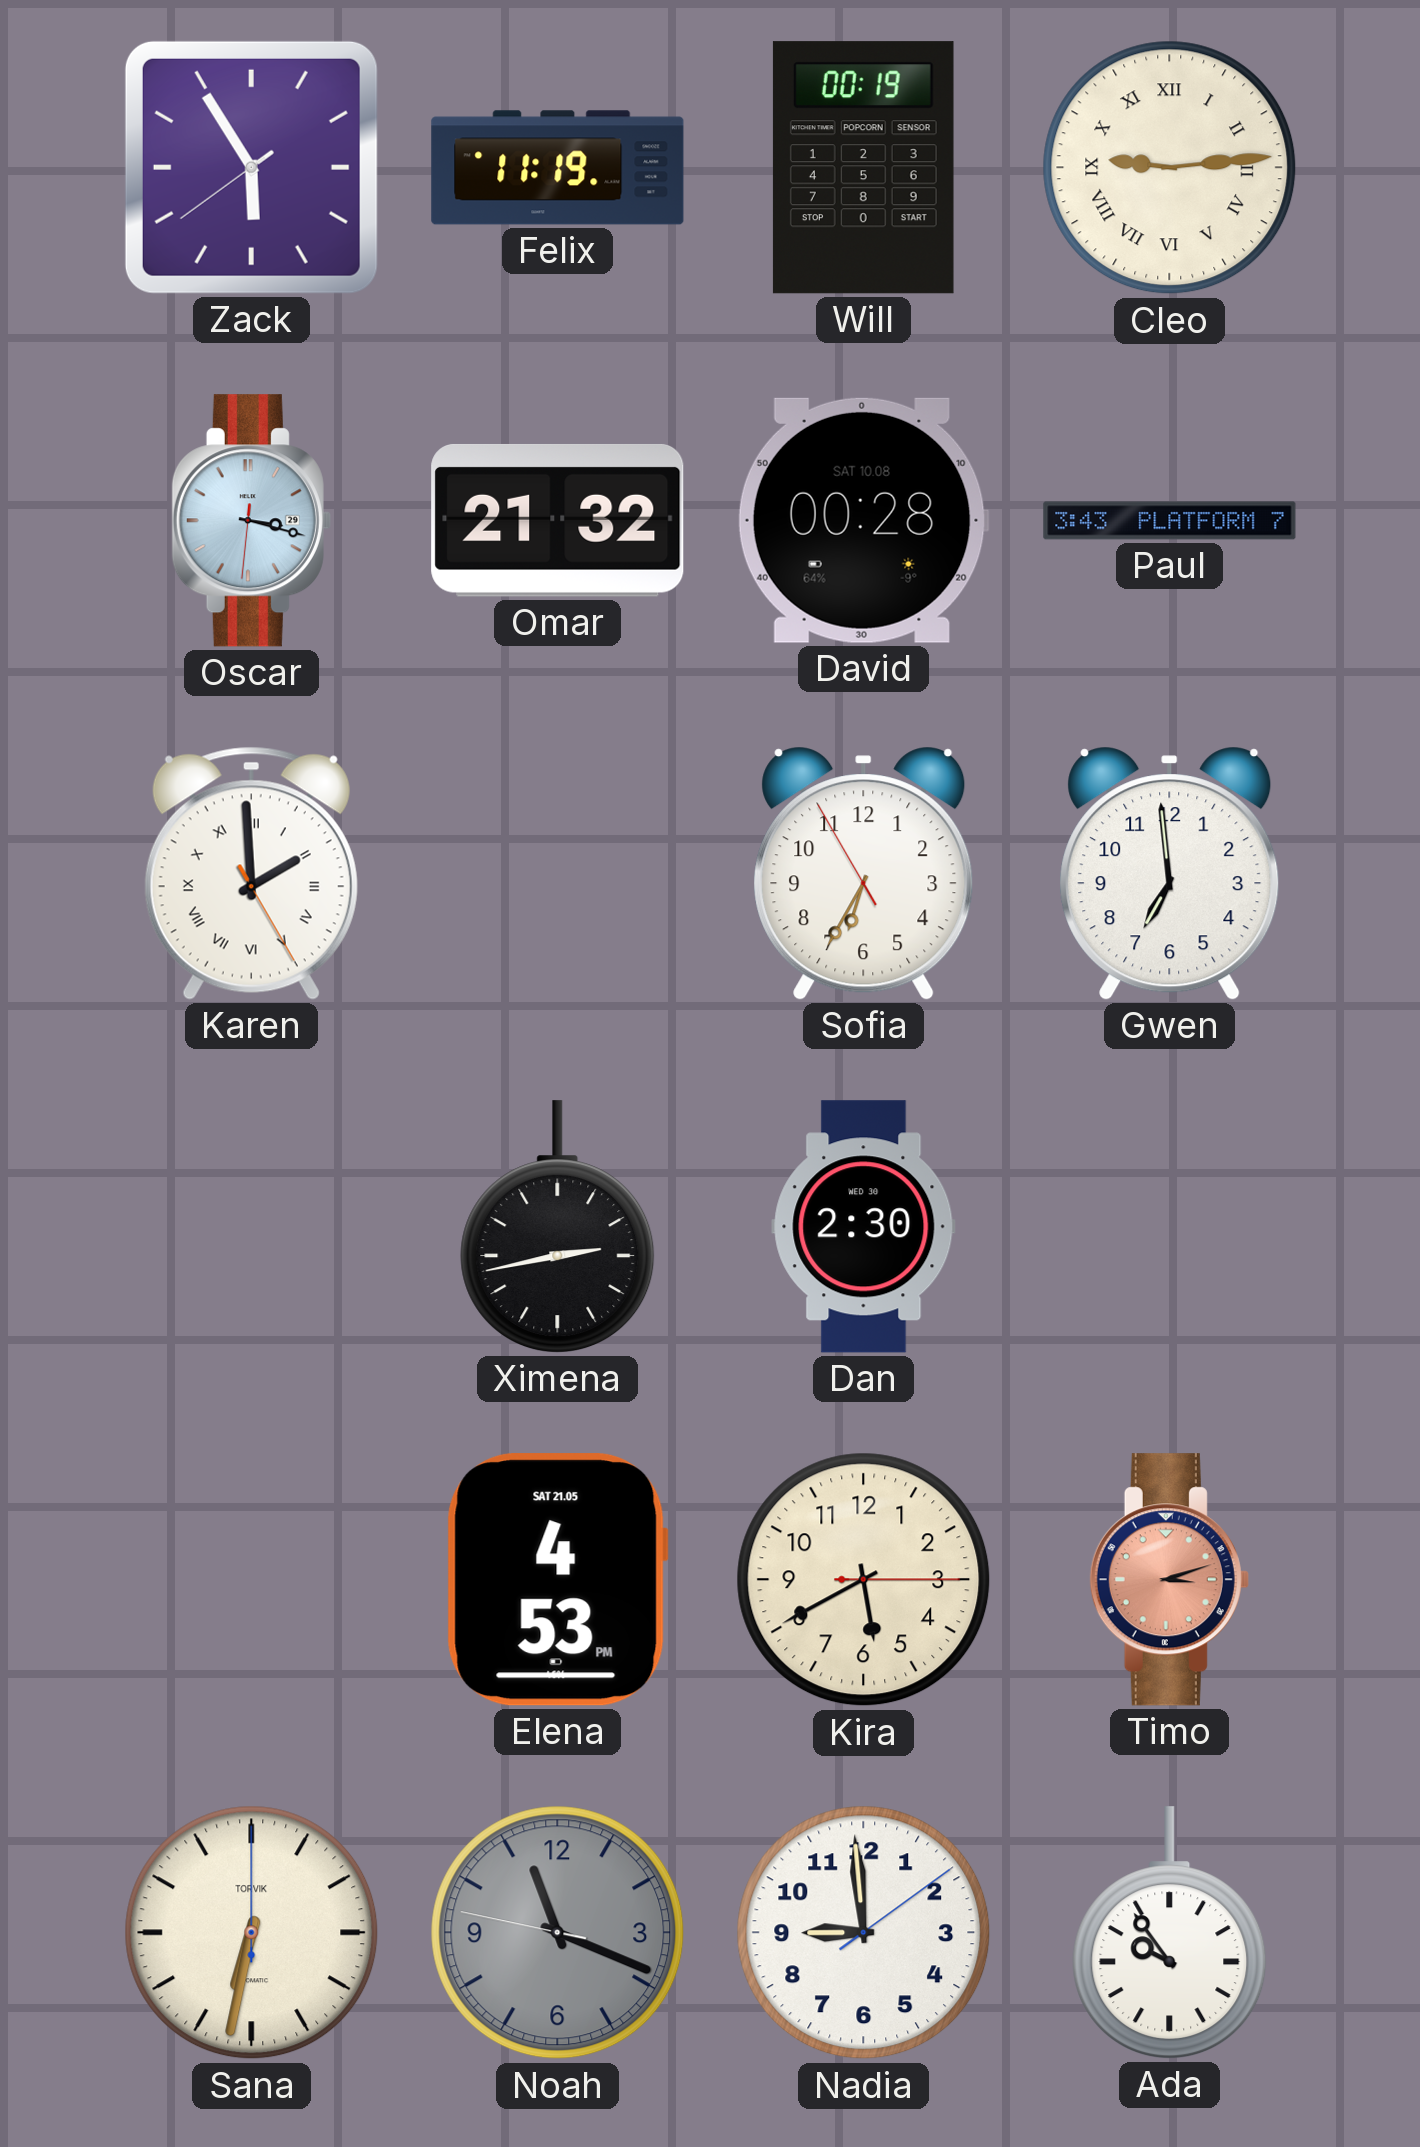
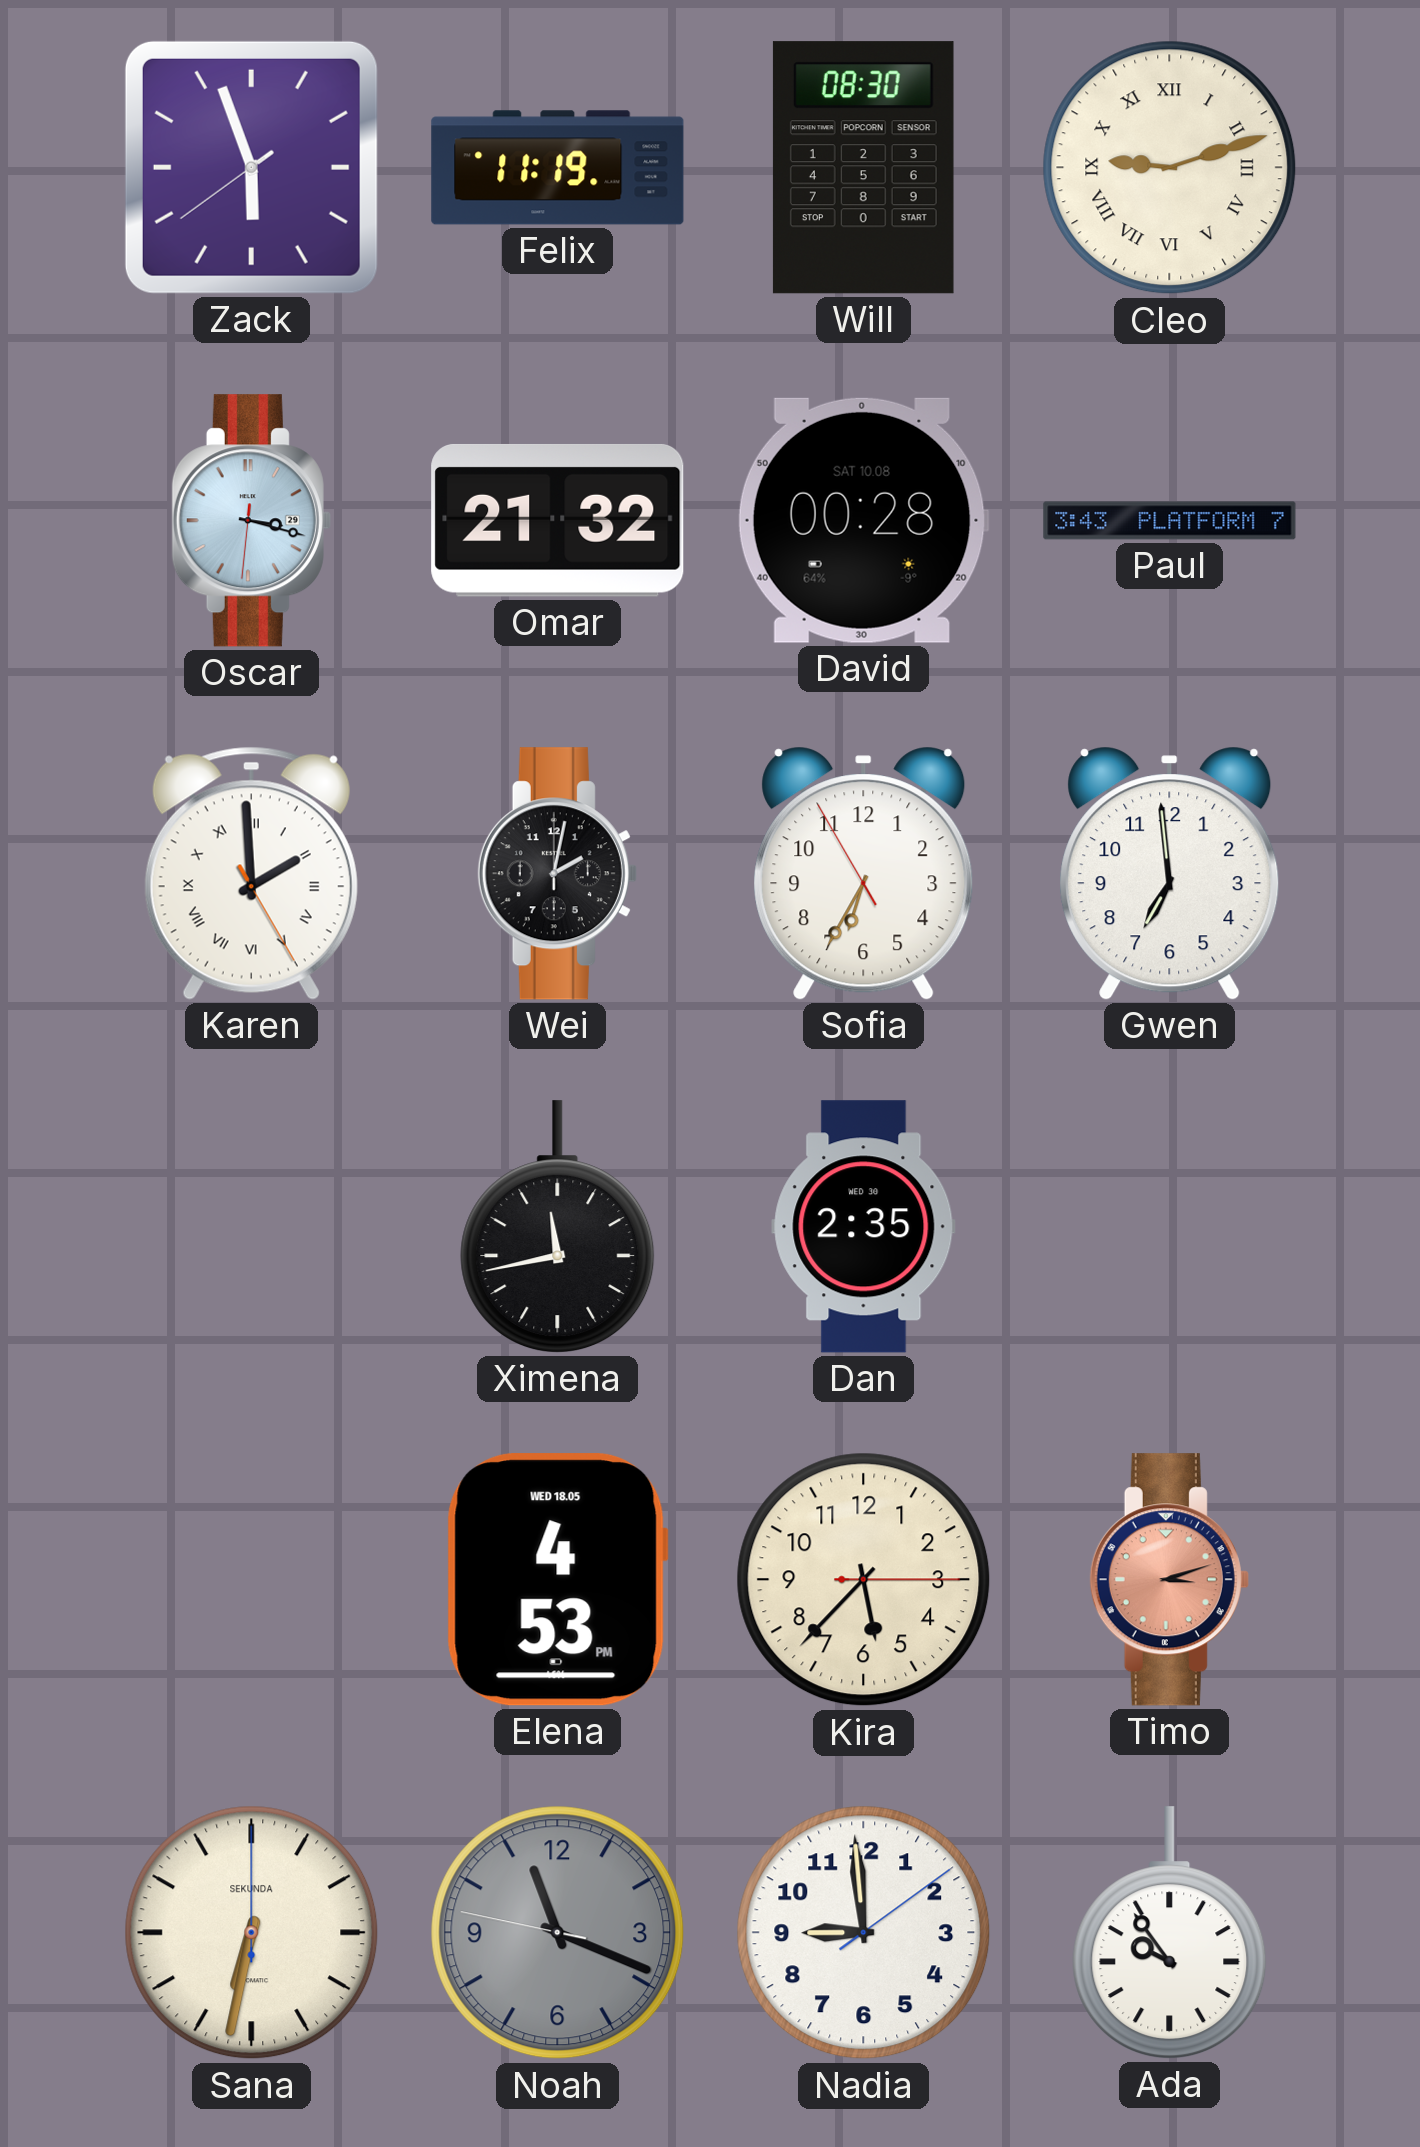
Zack: 5:54 -> 5:56
Will: 00:19 -> 08:30
Cleo: 9:14 -> 9:12
Wei: none -> 2:02
Ximena: 2:43 -> 11:43
Dan: 2:30 -> 2:35
Elena date: SAT 21.05 -> WED 18.05
Kira: 5:40 -> 5:37
Sana brand: TORVIK -> SEKUNDA
